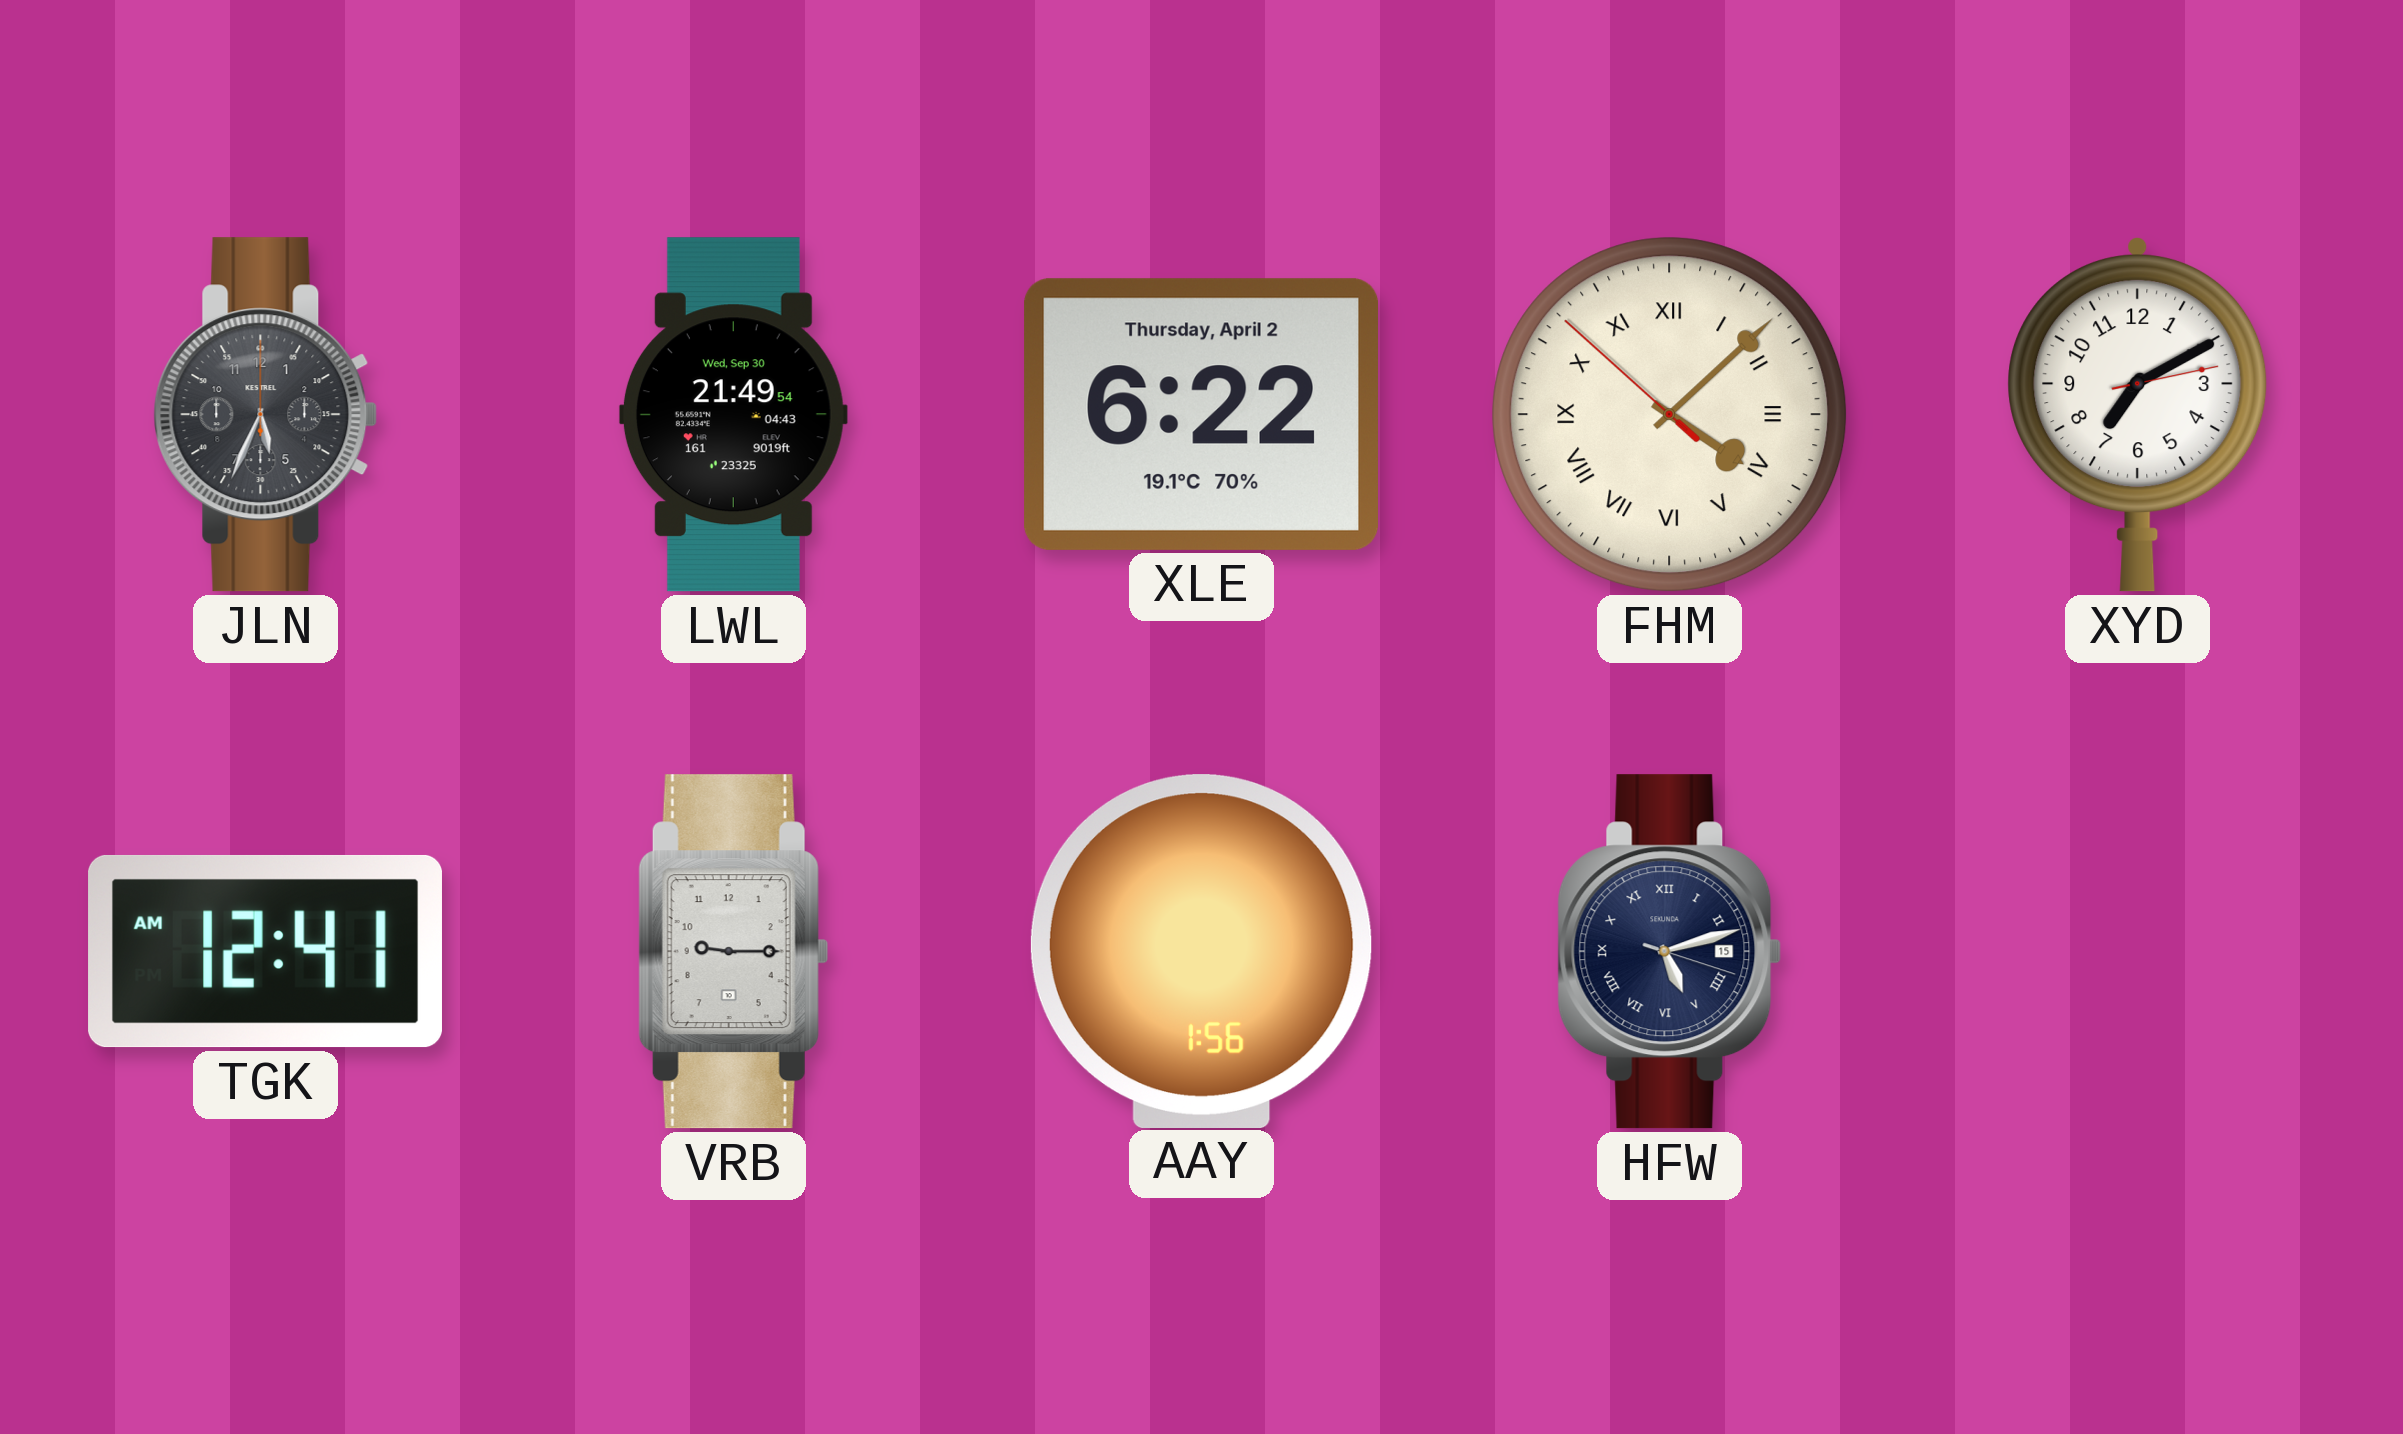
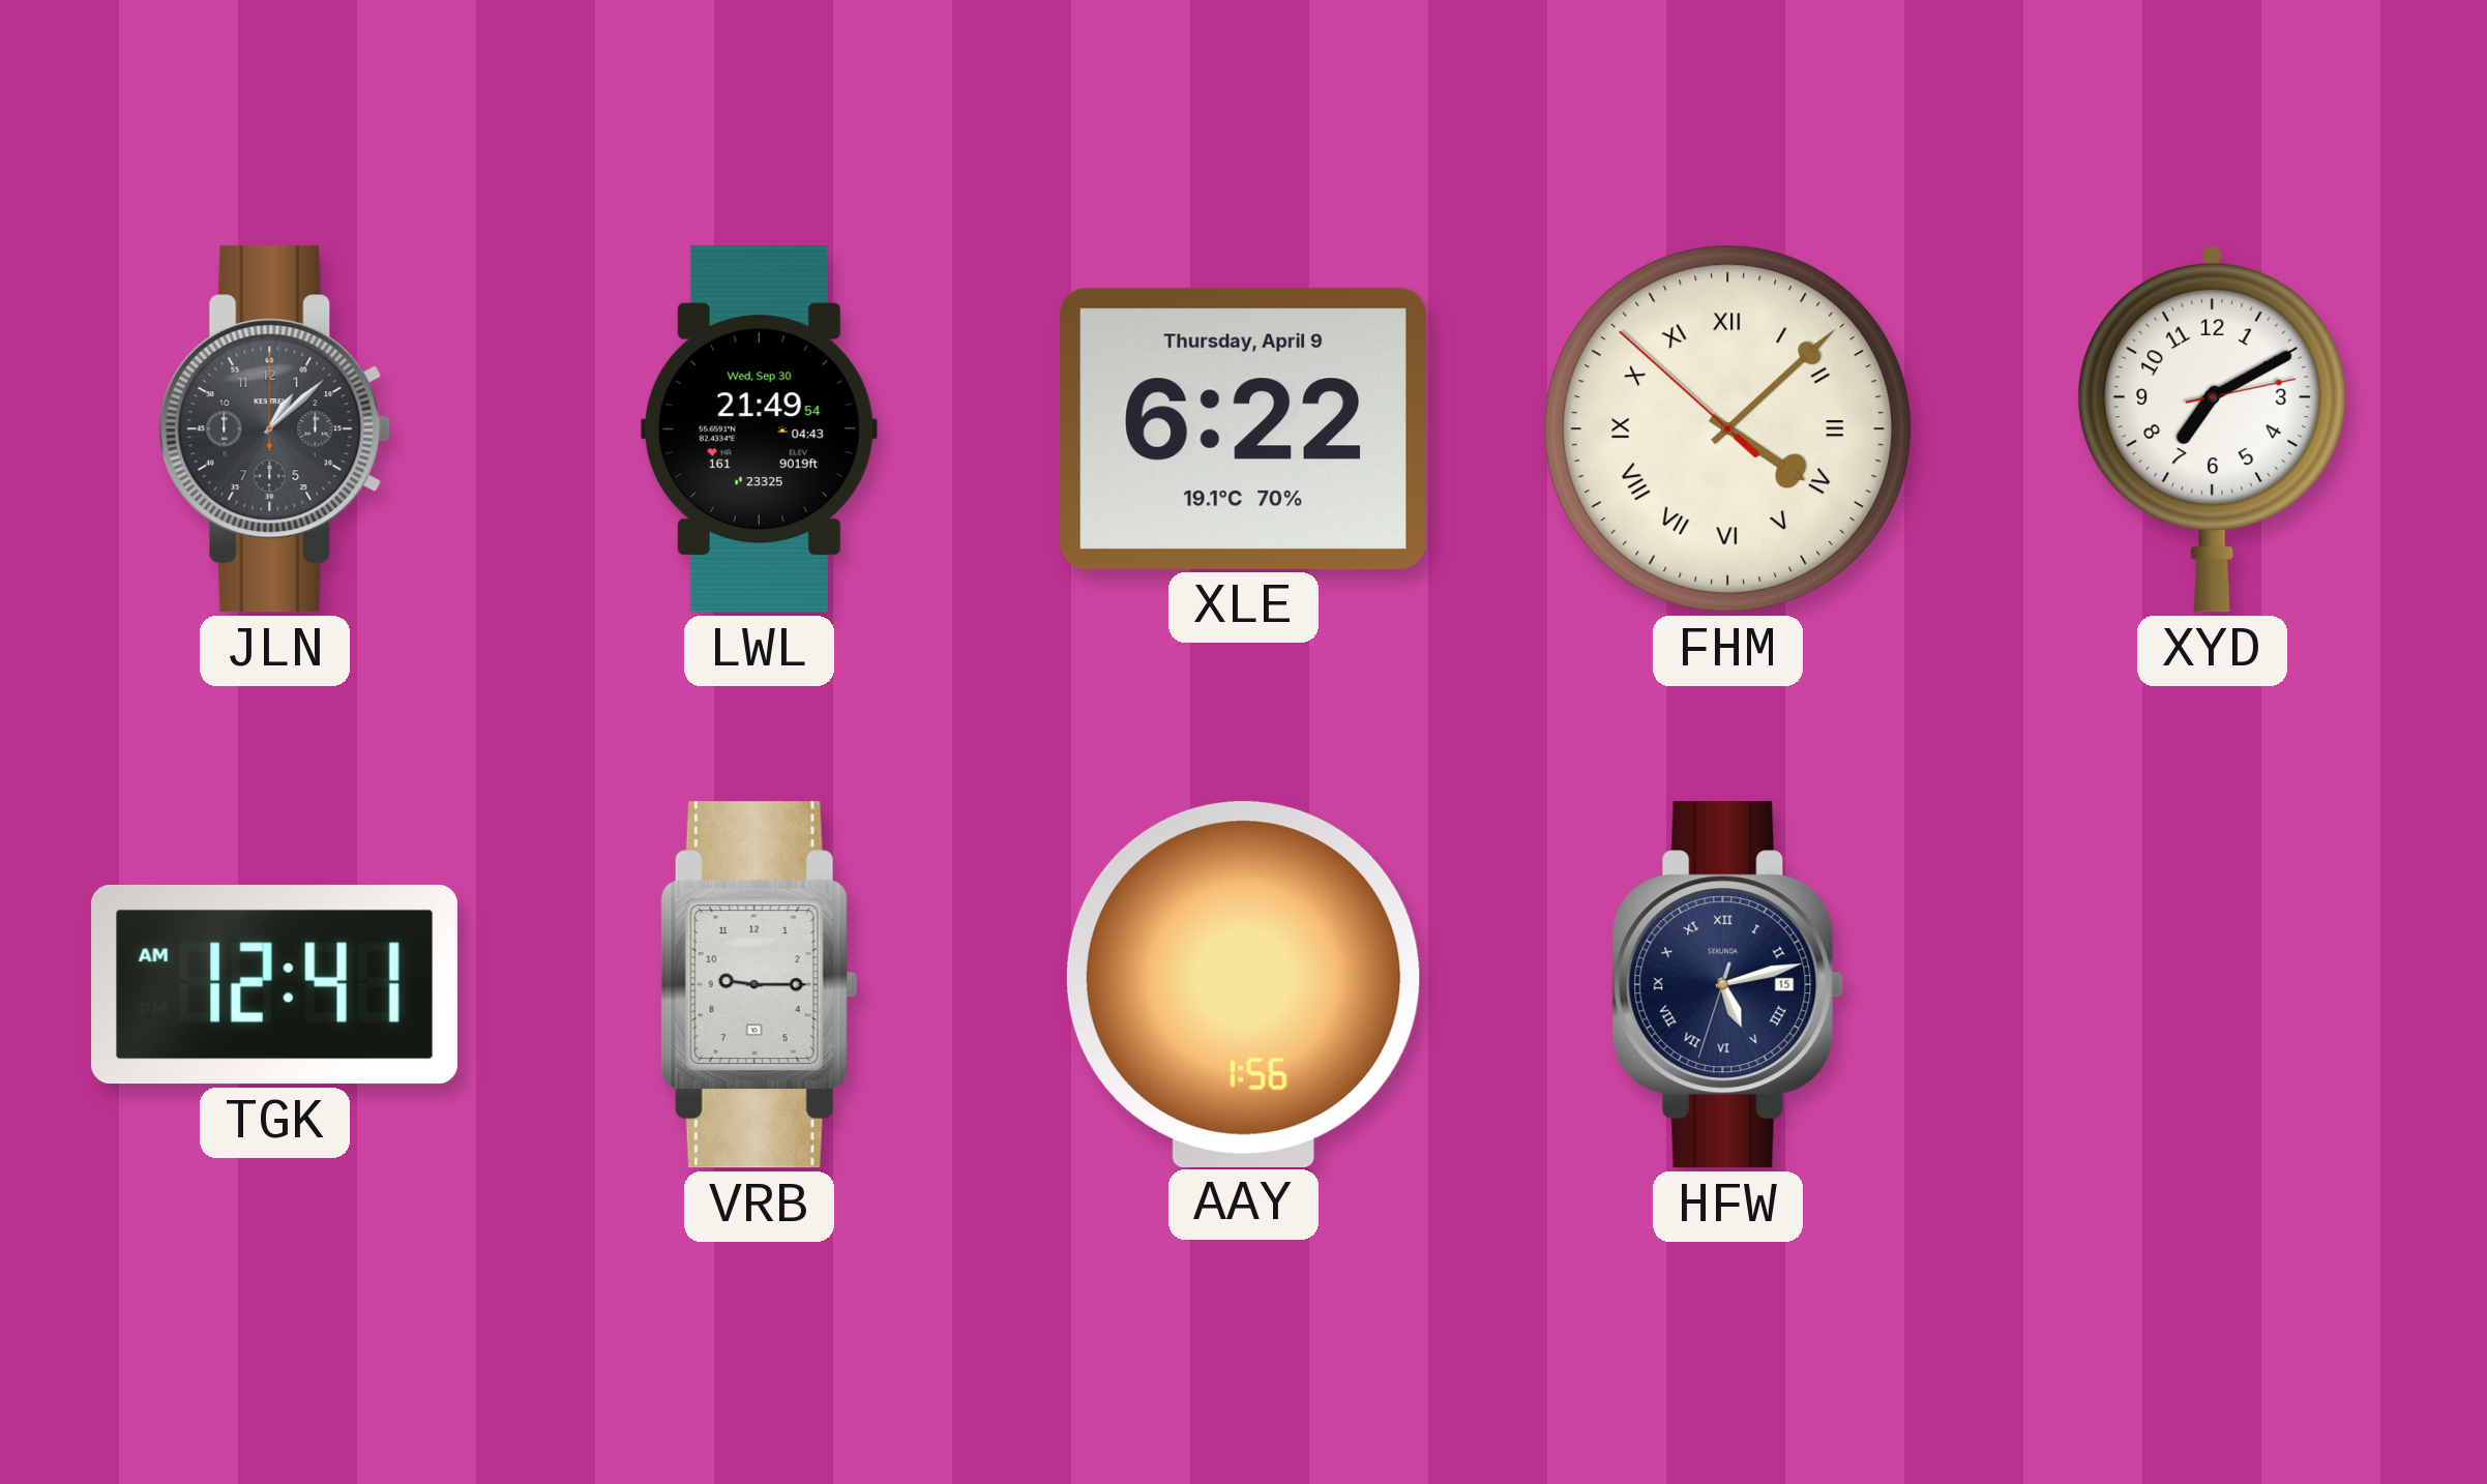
JLN: 5:34 -> 1:08
XLE date: Thursday, April 2 -> Thursday, April 9
HFW: 5:12:18 -> 5:12:33
